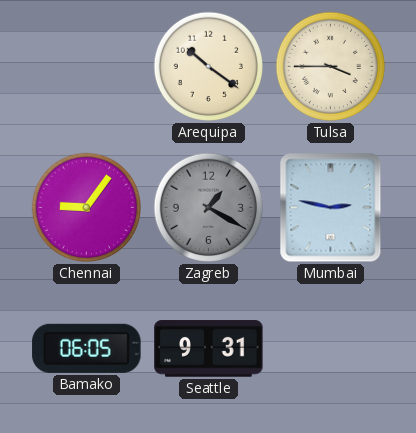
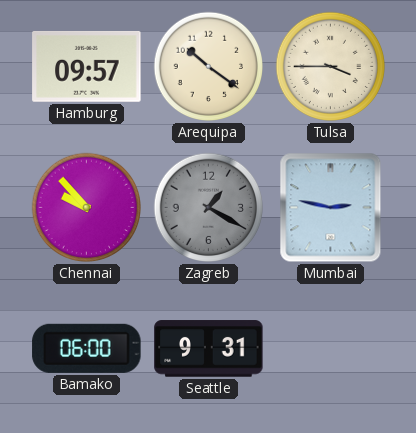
Hamburg: none -> 09:57
Chennai: 9:06 -> 9:53
Bamako: 06:05 -> 06:00
